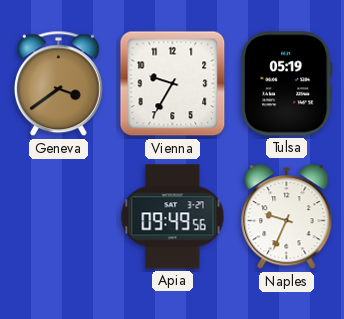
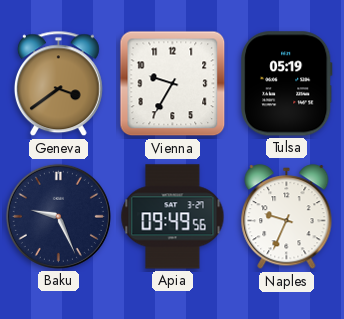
Baku: none -> 9:26
